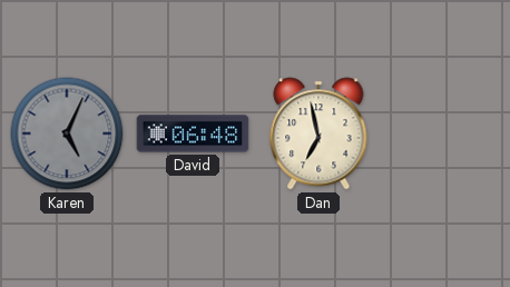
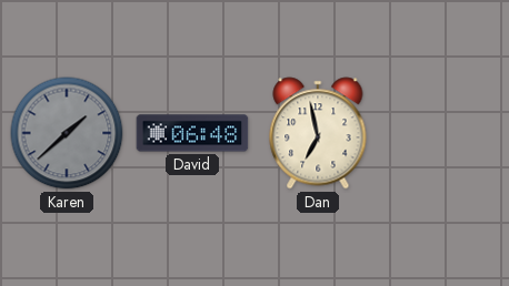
Karen: 5:04 -> 1:38
